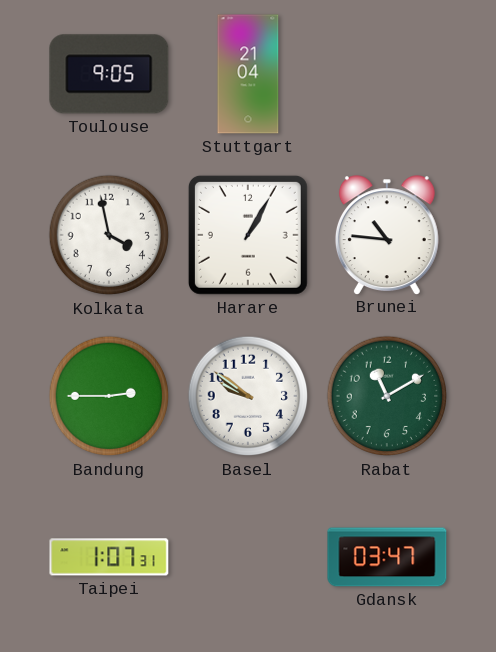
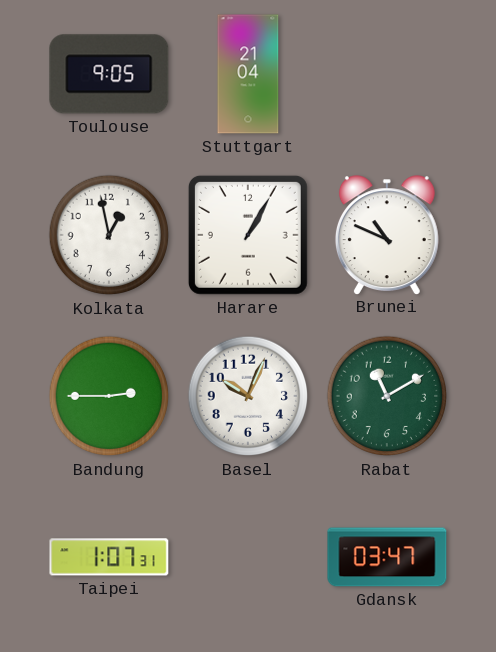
Kolkata: 3:58 -> 12:58
Brunei: 10:46 -> 10:49
Basel: 9:51 -> 10:04
